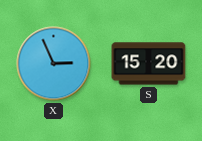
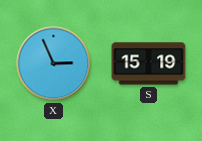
S: 15:20 -> 15:19
